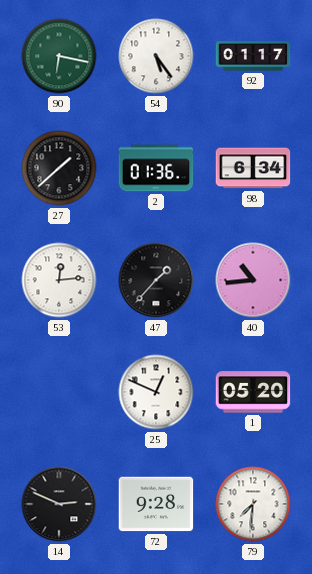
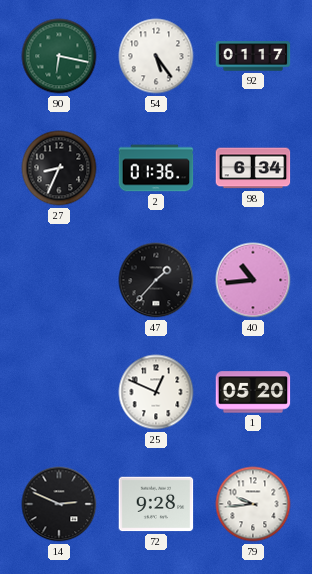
27: 1:38 -> 8:34
53: 12:14 -> none
79: 7:31 -> 9:44
